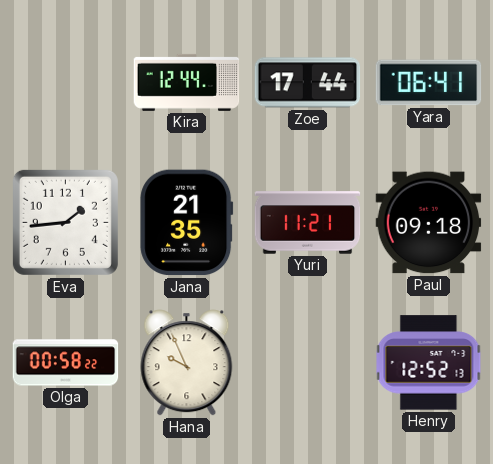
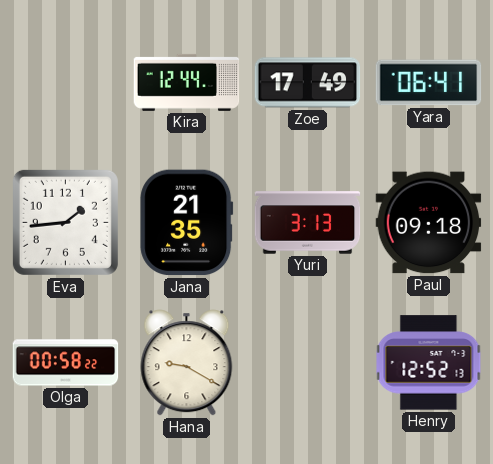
Zoe: 17:44 -> 17:49
Yuri: 11:21 -> 3:13
Hana: 9:56 -> 9:20
